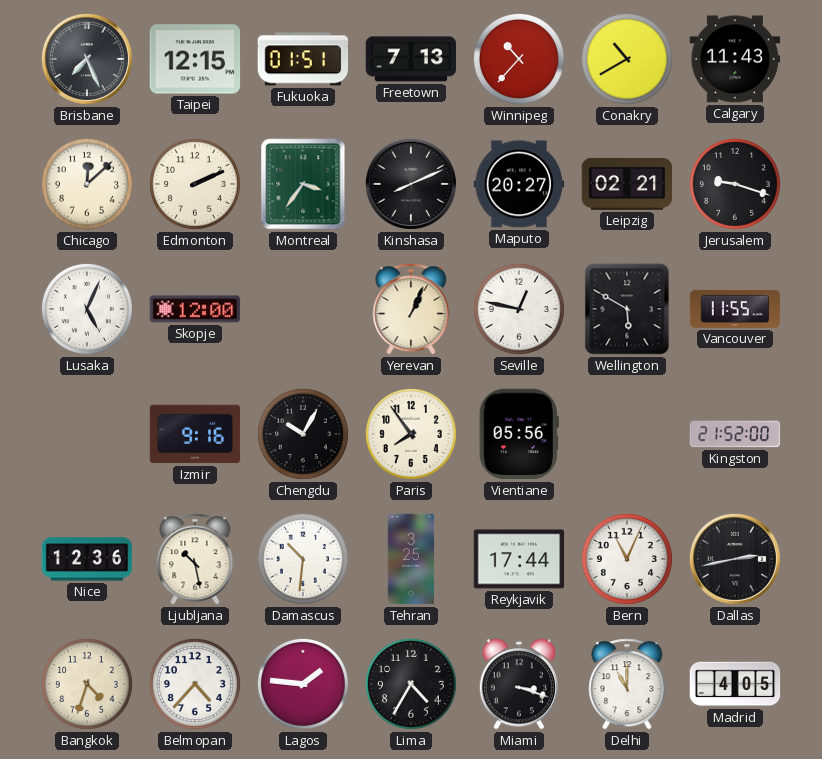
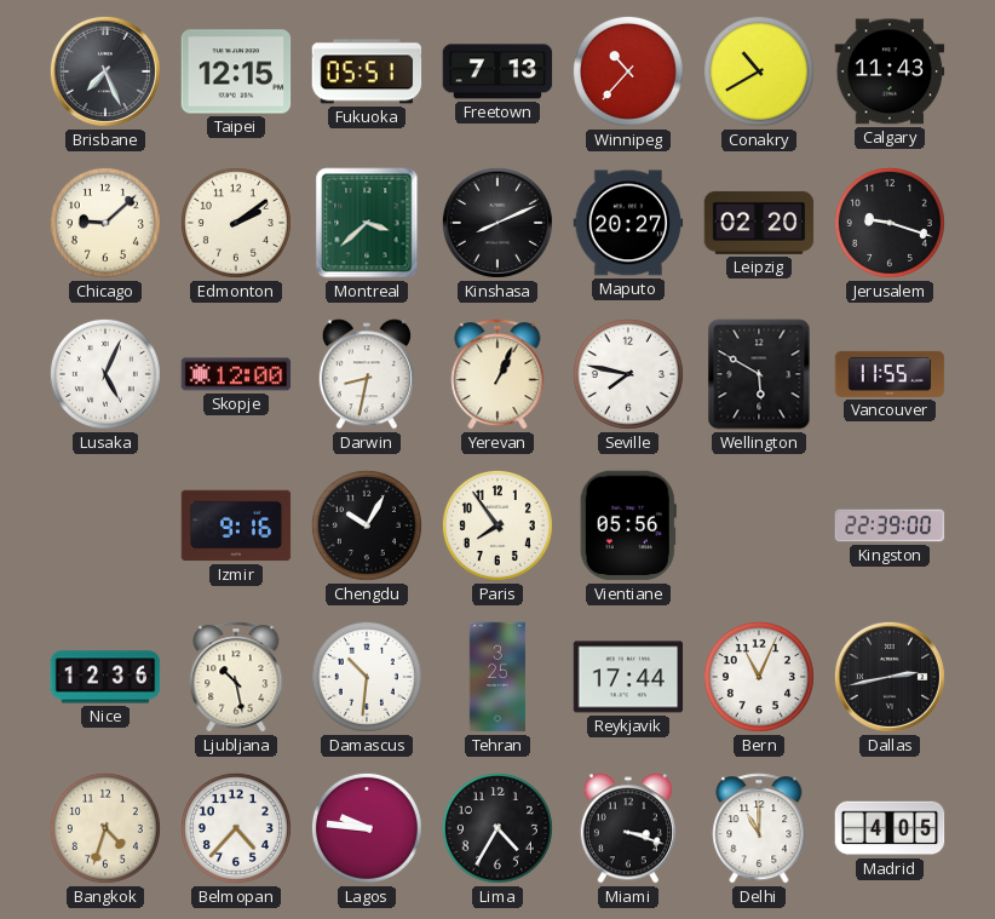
Fukuoka: 01:51 -> 05:51
Chicago: 12:08 -> 9:08
Edmonton: 2:11 -> 2:09
Montreal: 3:36 -> 3:38
Leipzig: 02:21 -> 02:20
Darwin: none -> 8:32
Seville: 12:47 -> 7:47
Kingston: 21:52 -> 22:39
Lagos: 1:46 -> 9:46
